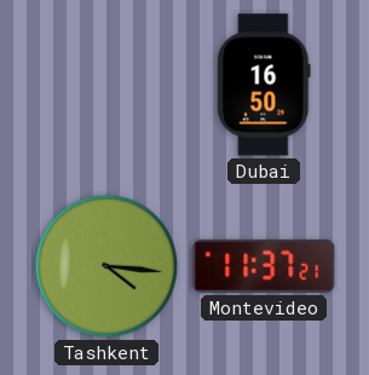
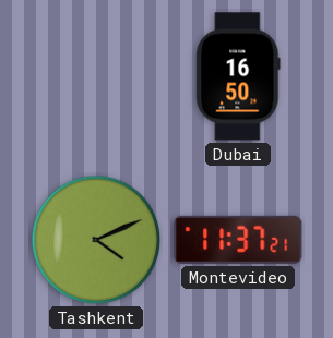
Tashkent: 4:16 -> 4:11
